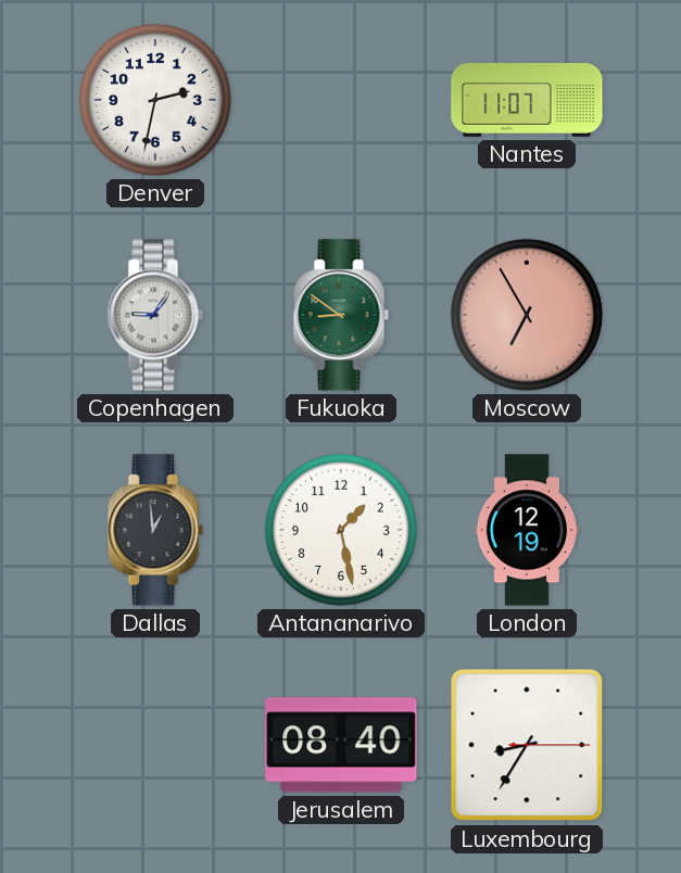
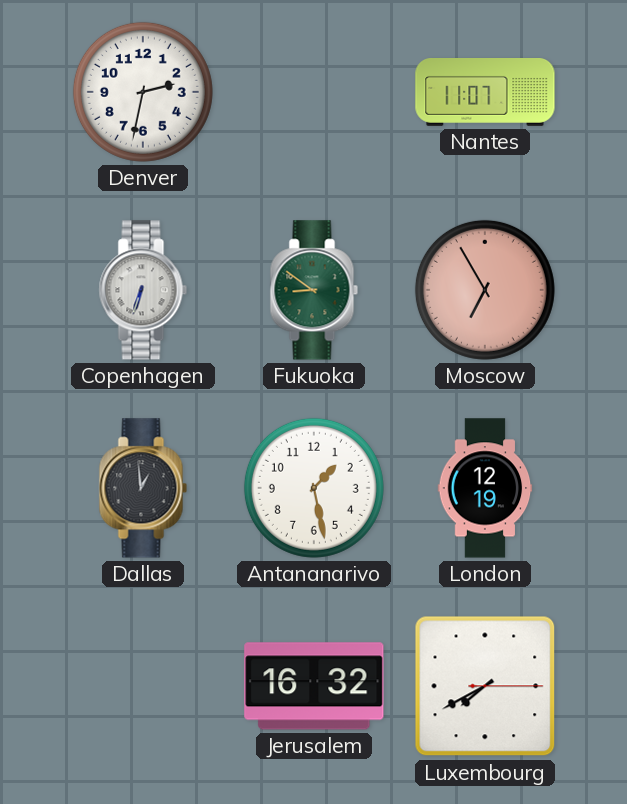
Copenhagen: 9:06 -> 6:33
Jerusalem: 08:40 -> 16:32
Luxembourg: 8:35 -> 7:40
